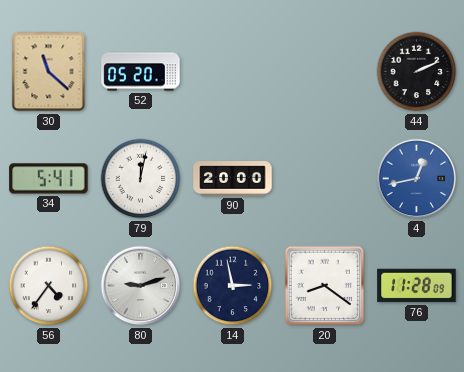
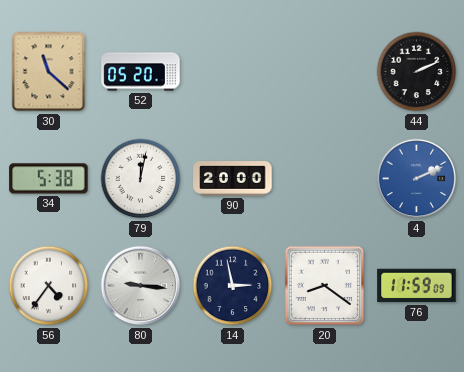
34: 5:41 -> 5:38
4: 12:43 -> 2:11
80: 9:12 -> 9:16
76: 11:28 -> 11:59
